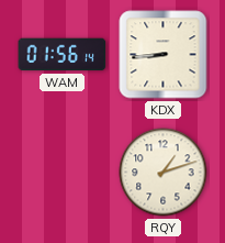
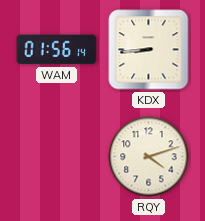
RQY: 1:12 -> 4:12
